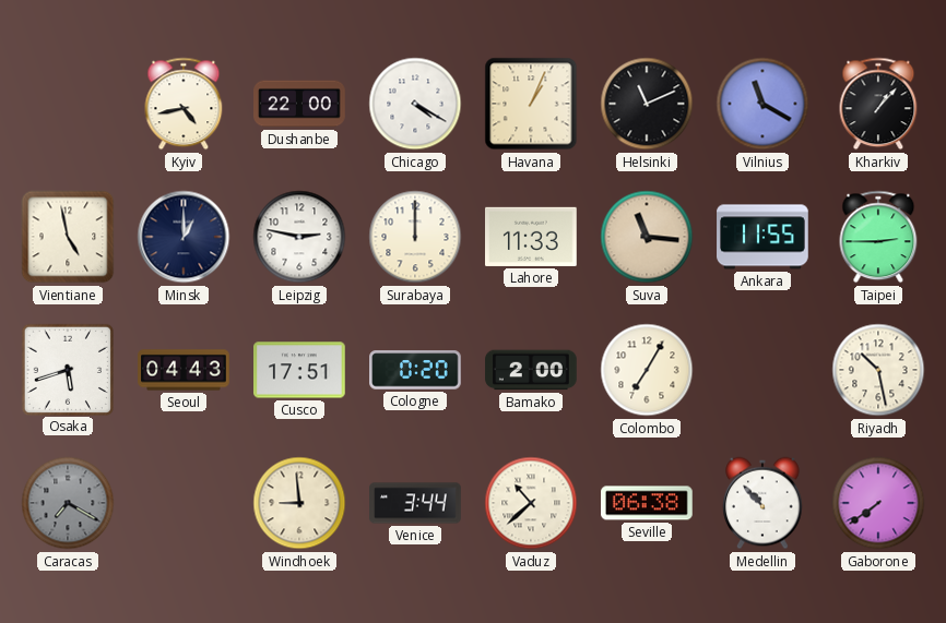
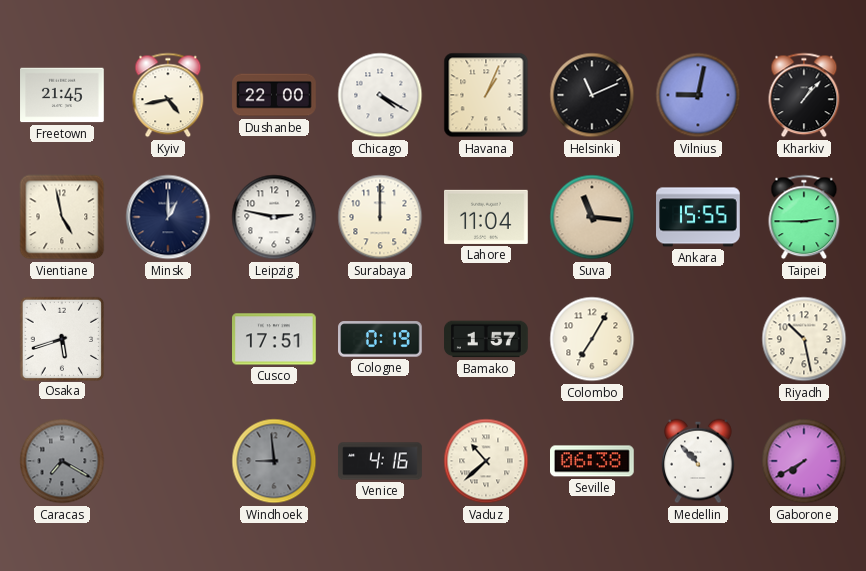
Freetown: none -> 21:45
Vilnius: 11:20 -> 9:02
Lahore: 11:33 -> 11:04
Ankara: 11:55 -> 15:55
Seoul: 04:43 -> none
Cologne: 0:20 -> 0:19
Bamako: 2:00 -> 1:57
Windhoek dial: cream -> grey
Venice: 3:44 -> 4:16
Gaborone: 7:39 -> 7:40
